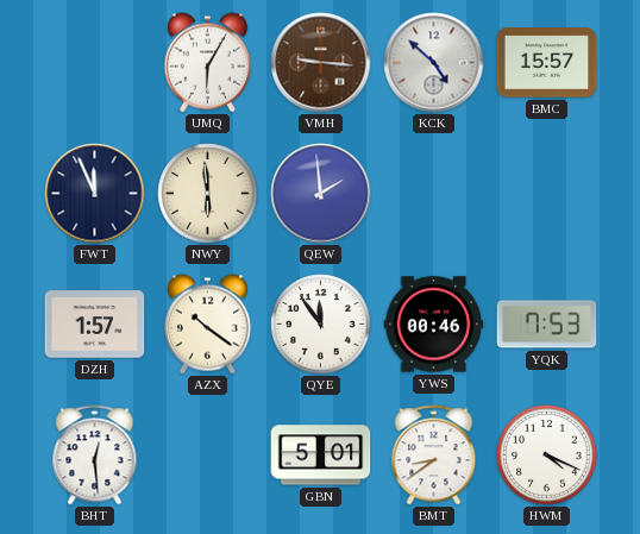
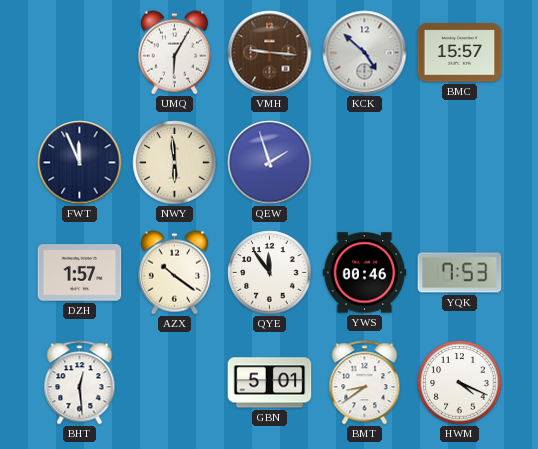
QEW: 1:59 -> 1:57
